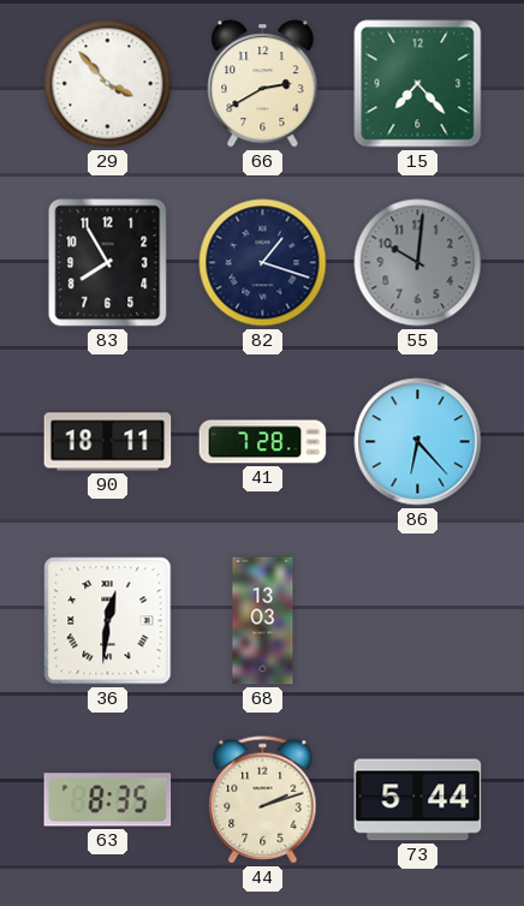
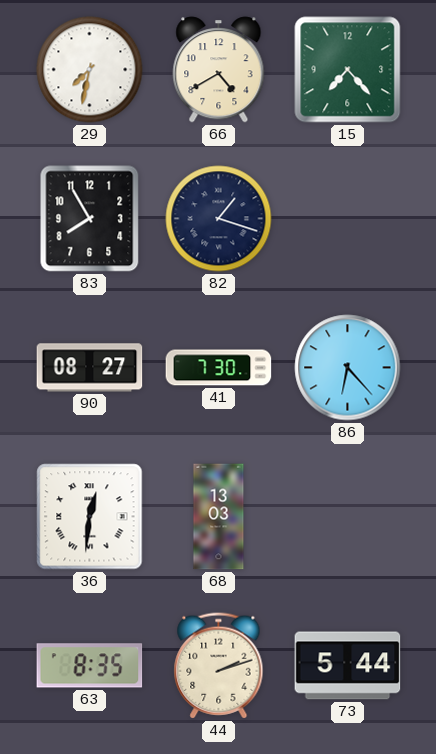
29: 3:53 -> 7:32
66: 2:40 -> 4:40
55: 10:01 -> none
90: 18:11 -> 08:27
41: 7:28 -> 7:30
